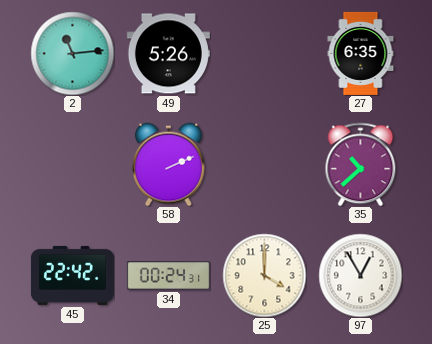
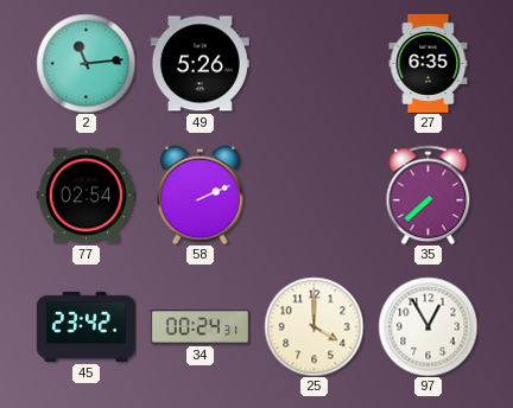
77: none -> 02:54
35: 10:38 -> 7:38
45: 22:42 -> 23:42
